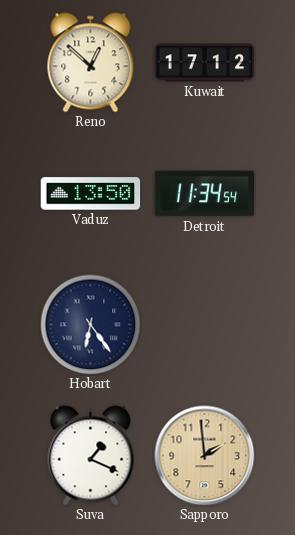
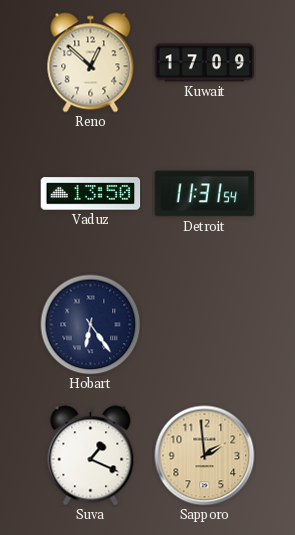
Kuwait: 17:12 -> 17:09
Detroit: 11:34 -> 11:31
